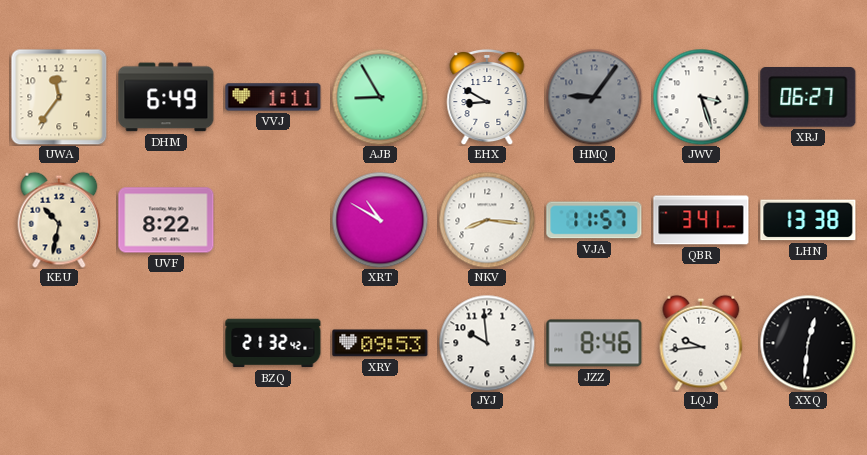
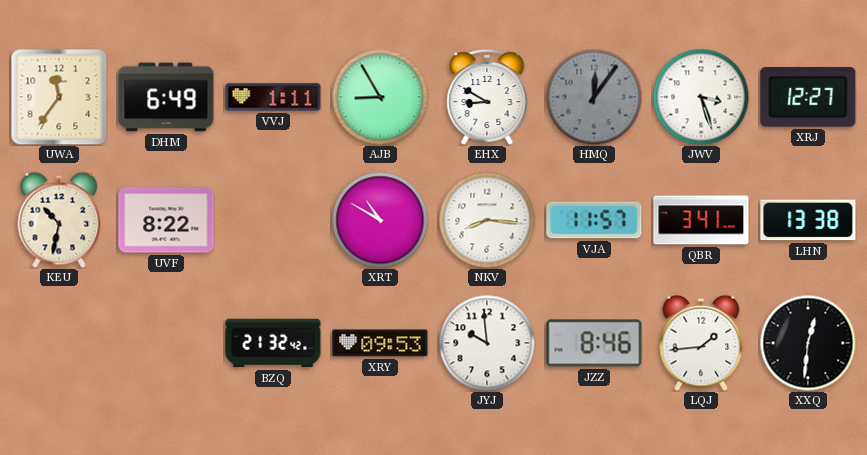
HMQ: 9:06 -> 12:06
XRJ: 06:27 -> 12:27
LQJ: 9:44 -> 1:44
